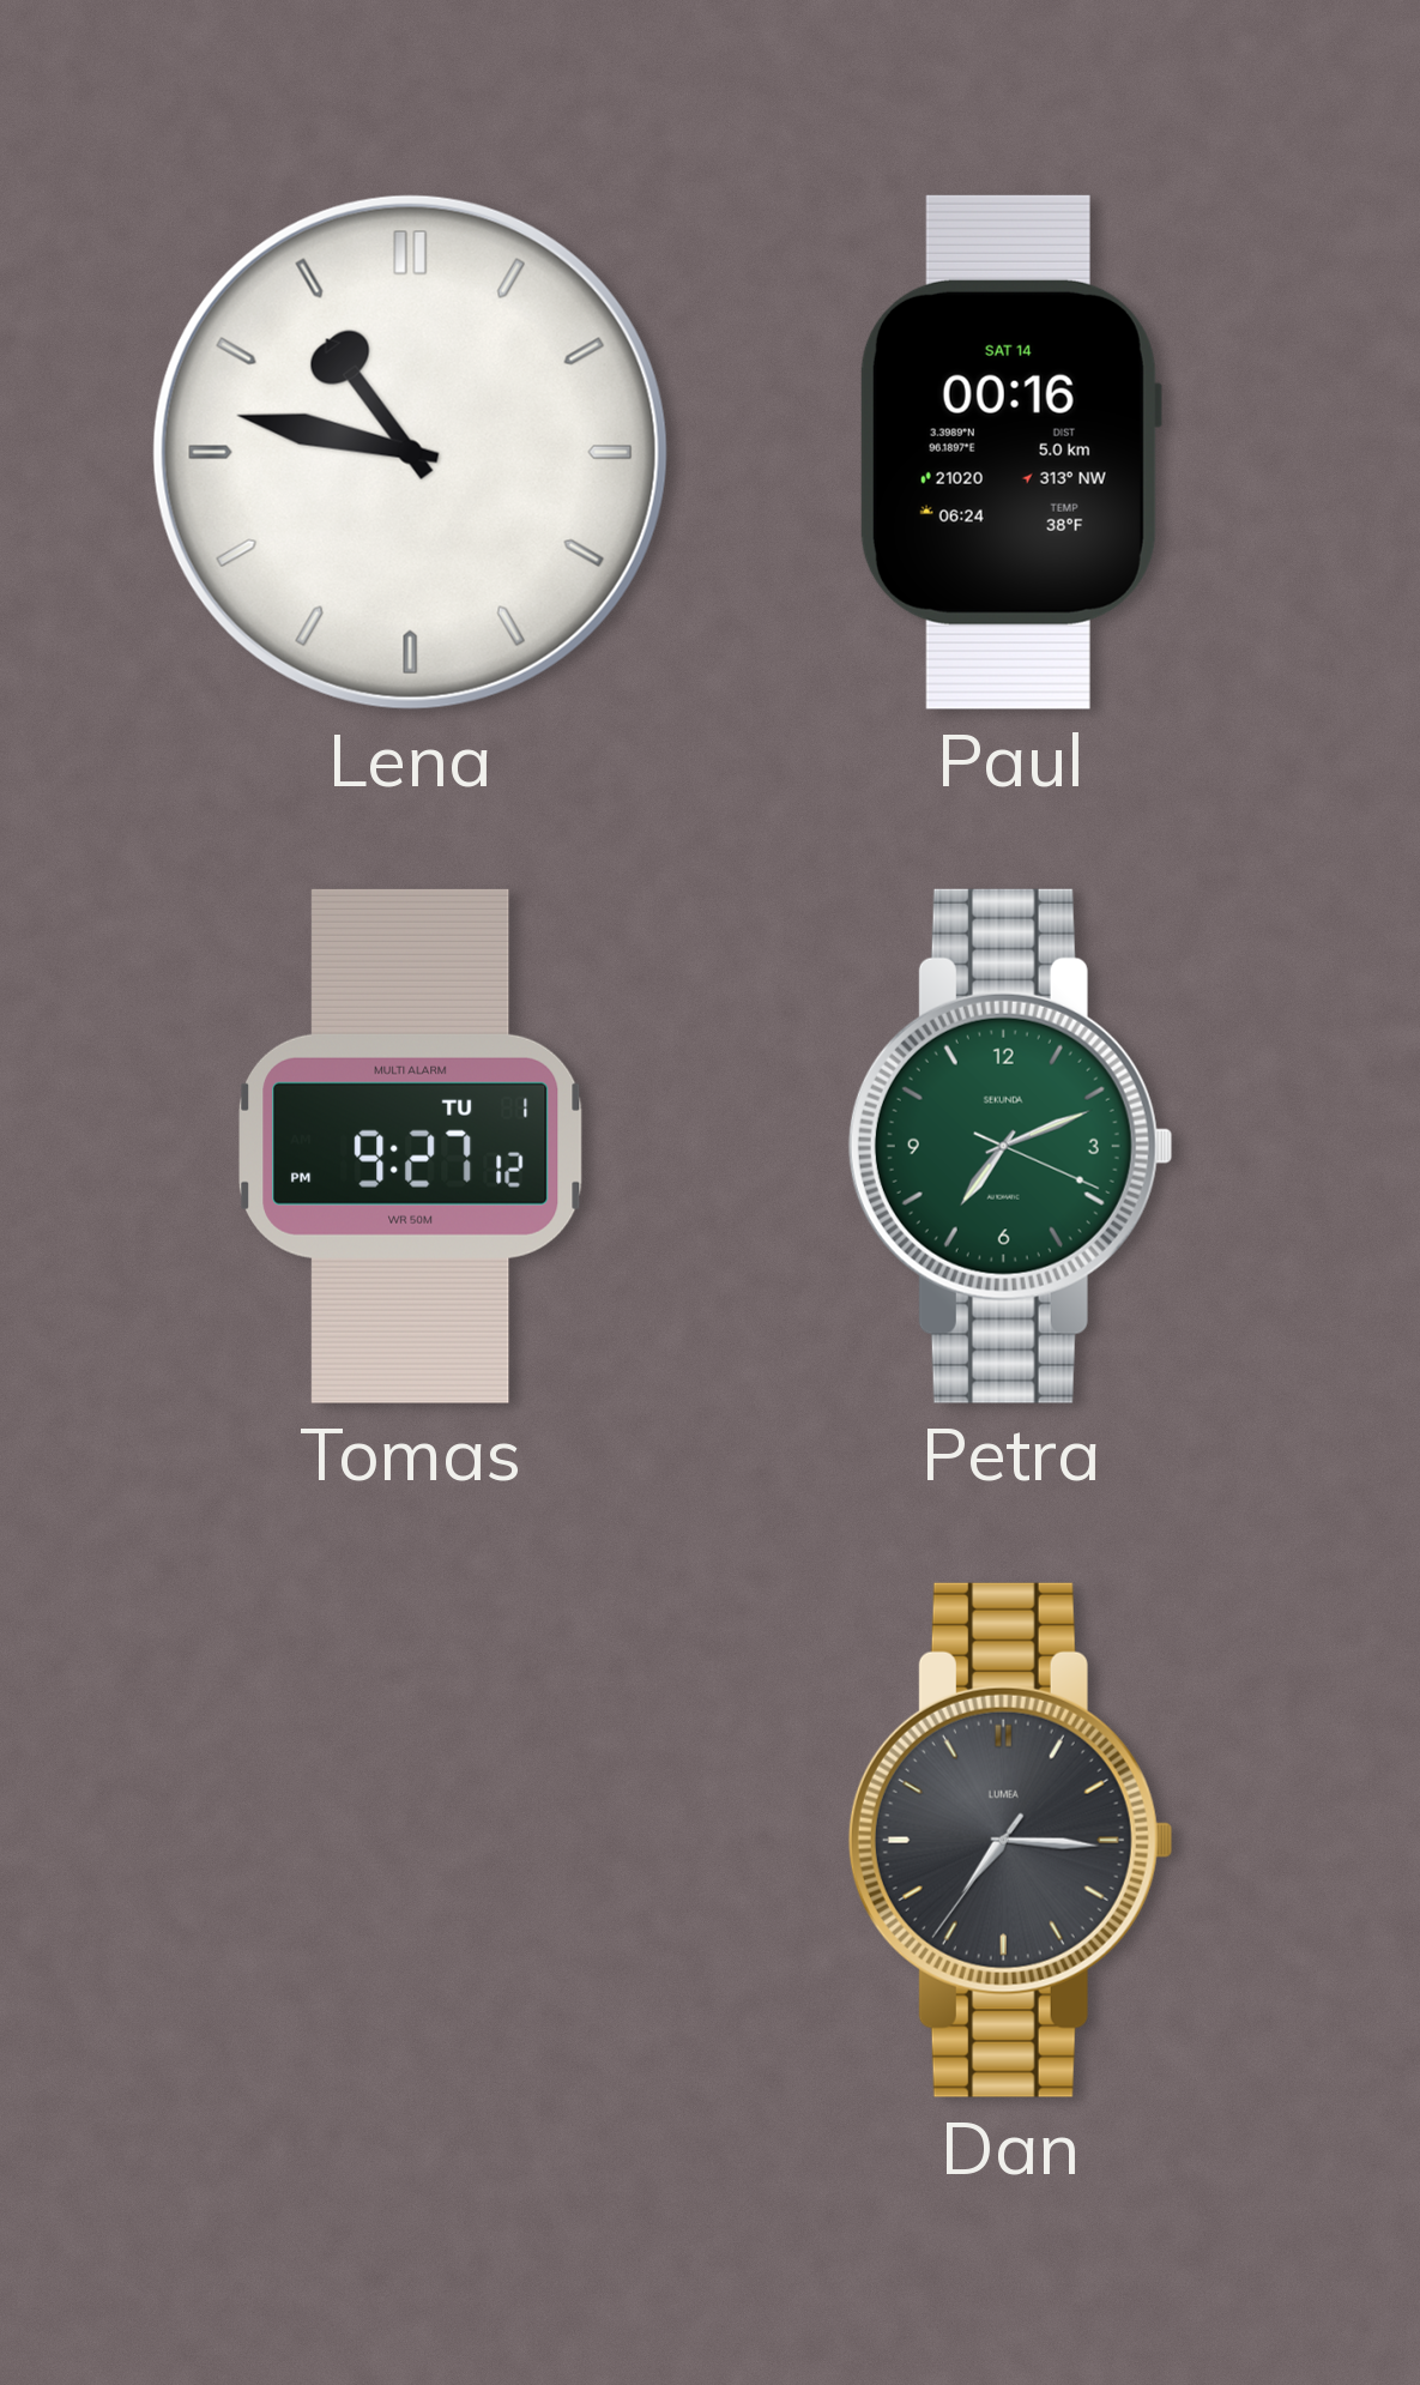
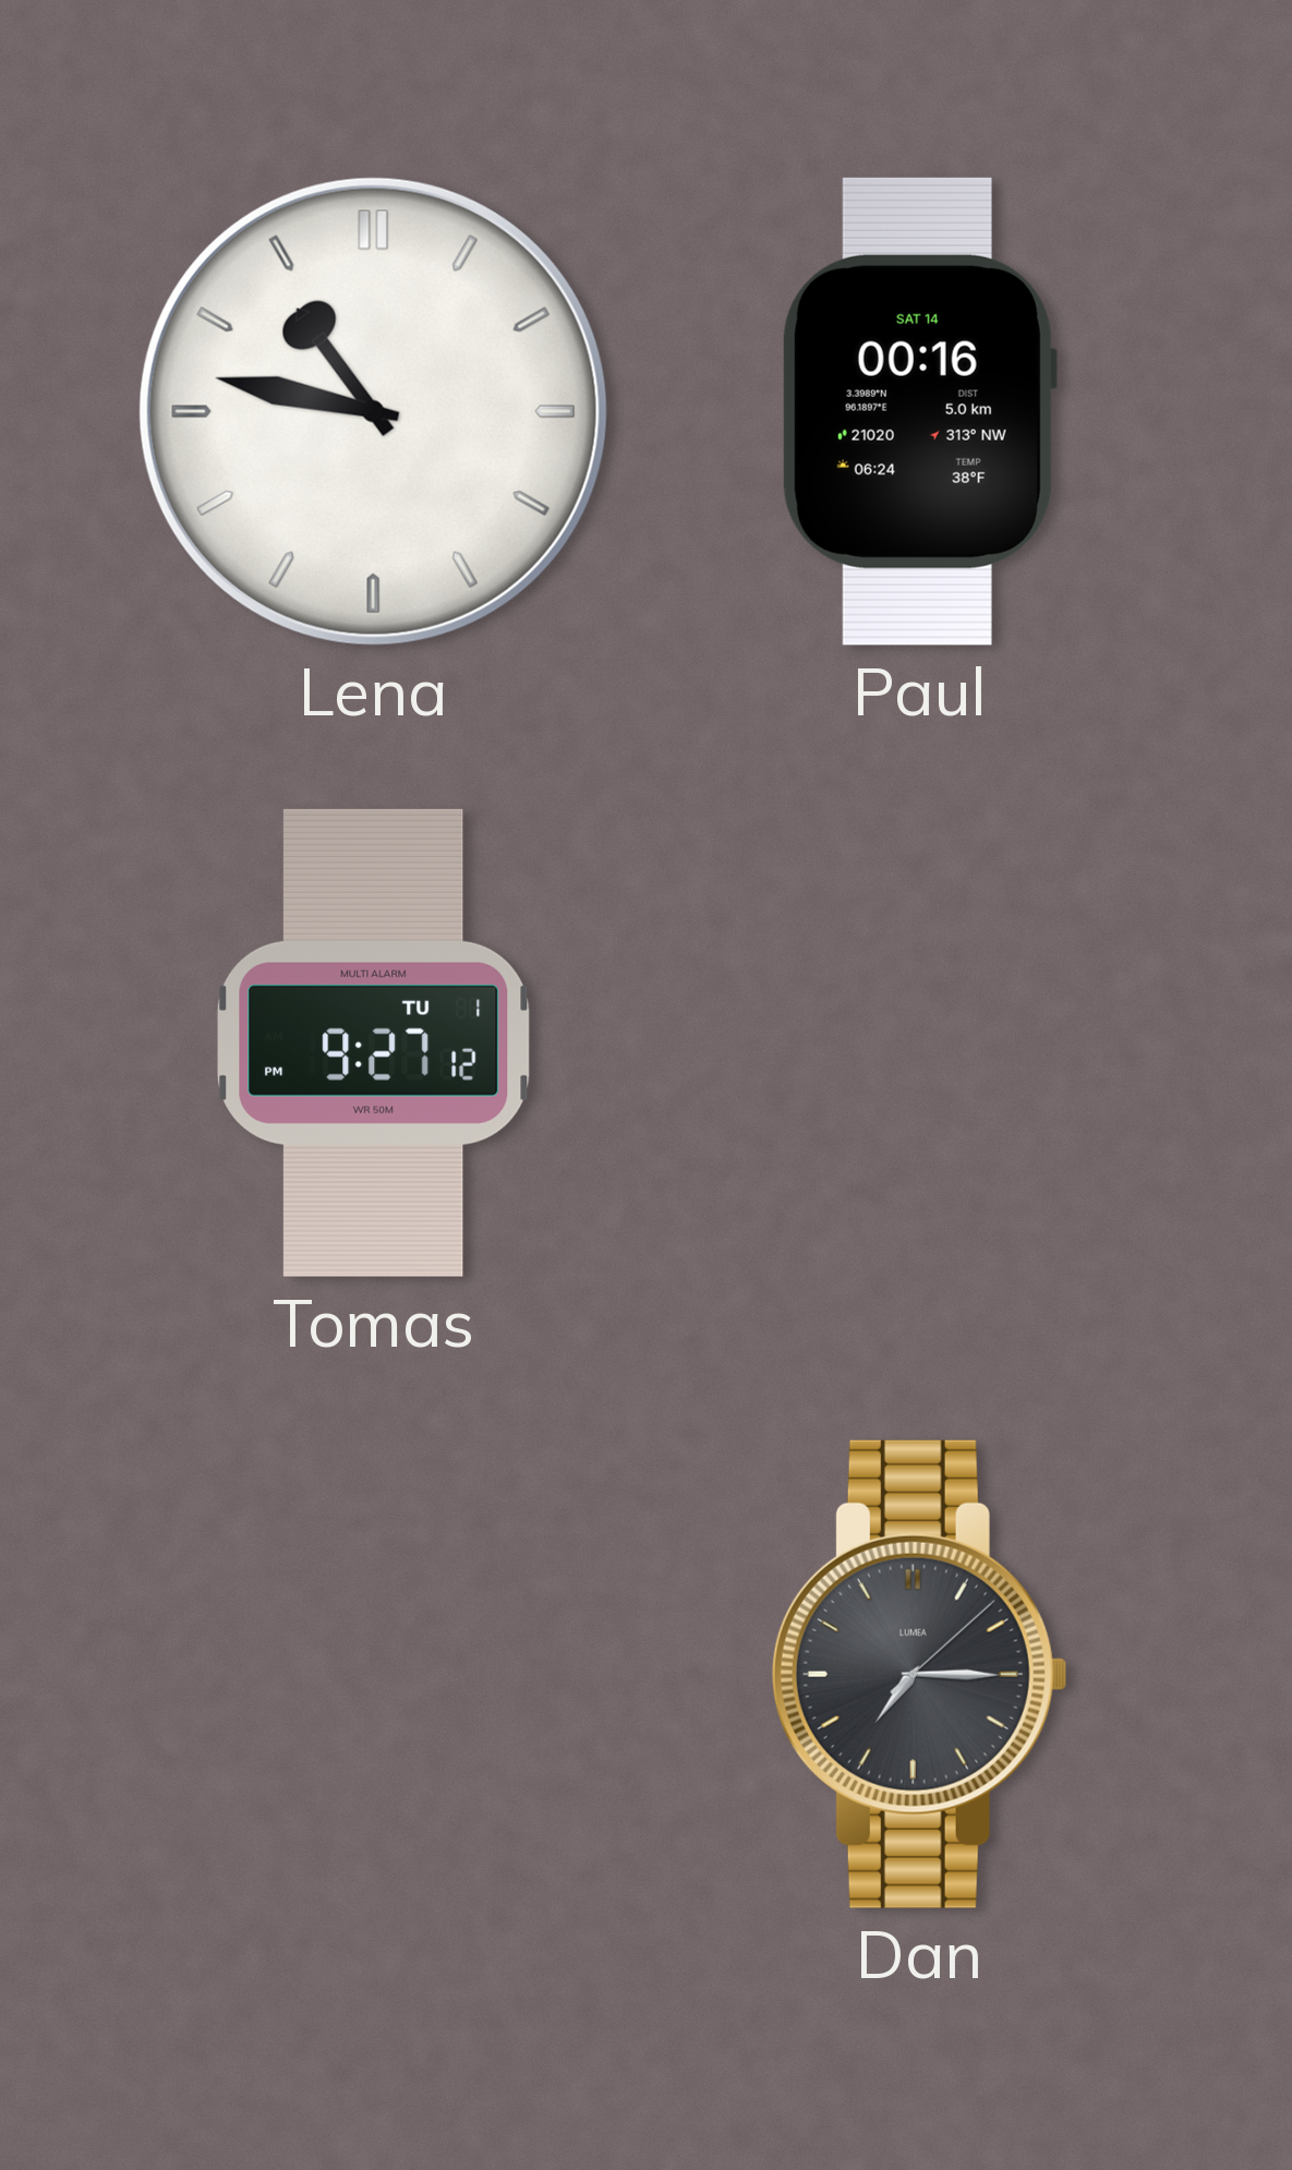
Petra: 7:11 -> none
Dan: 7:15:36 -> 7:15:08
